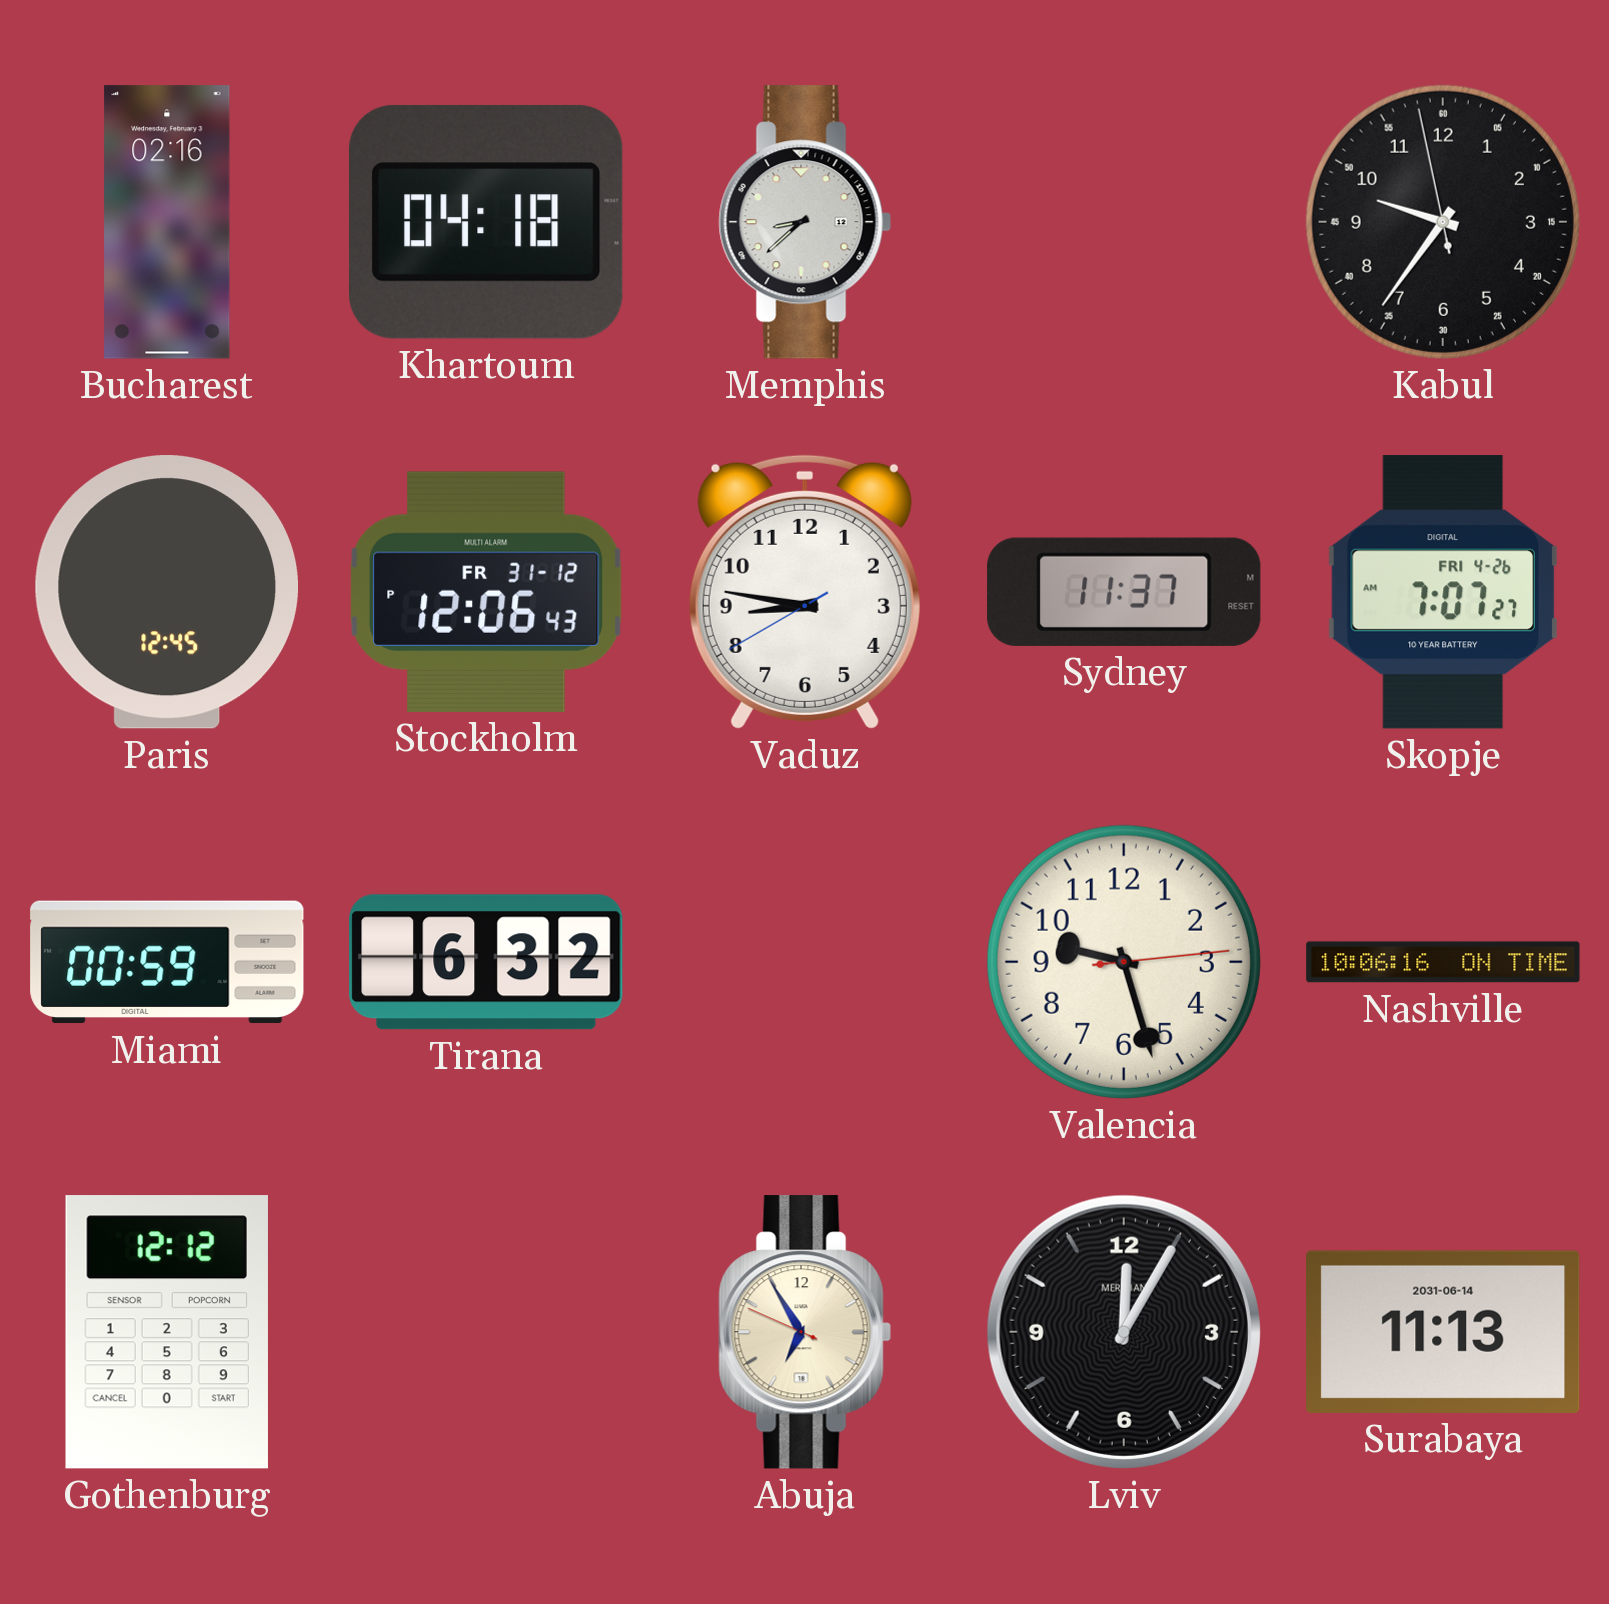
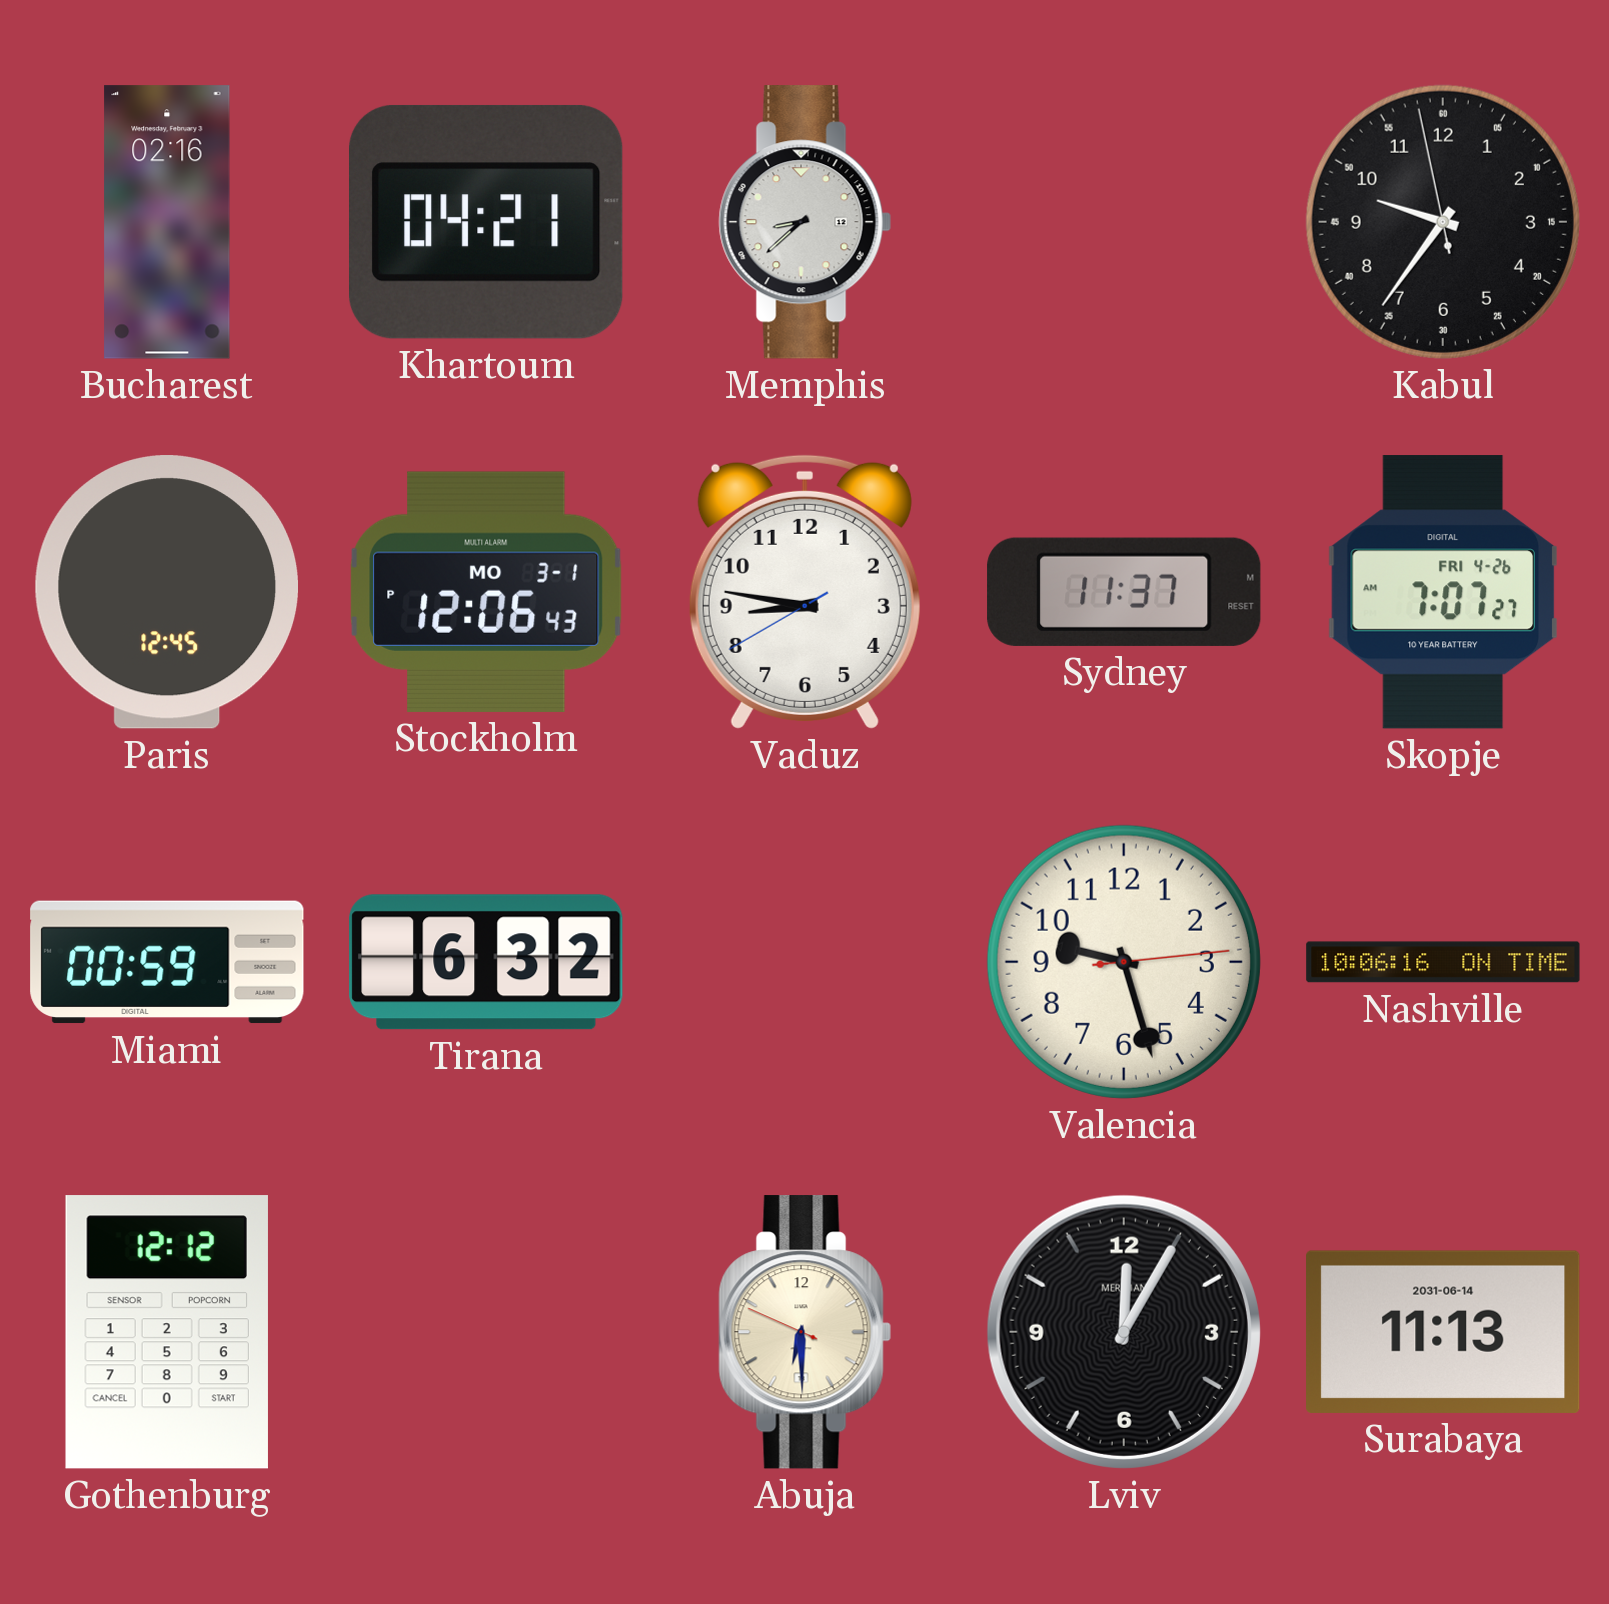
Khartoum: 04:18 -> 04:21
Stockholm date: FR 31-12 -> MO 3-1
Abuja: 6:54 -> 6:29
